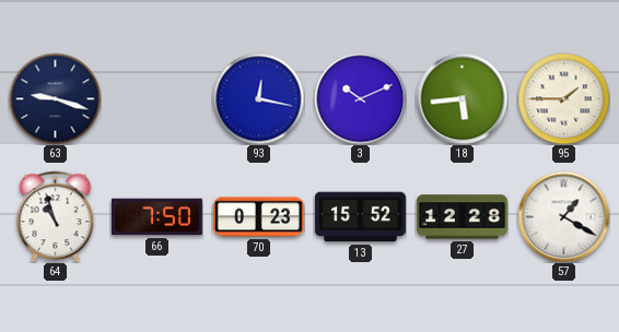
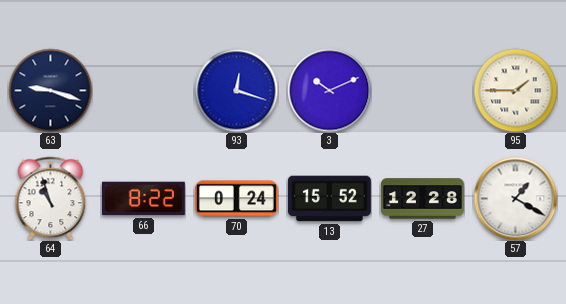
93: 12:17 -> 12:18
18: 5:44 -> none
66: 7:50 -> 8:22
70: 0:23 -> 0:24
